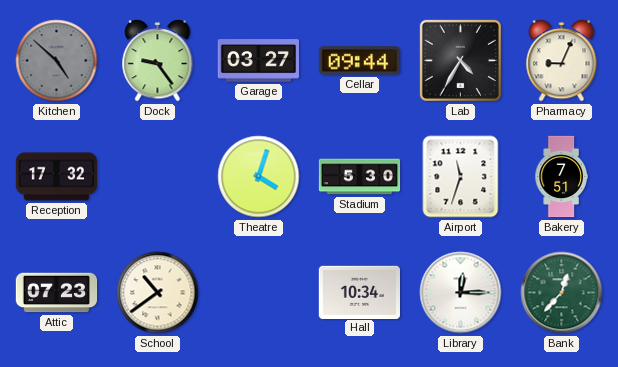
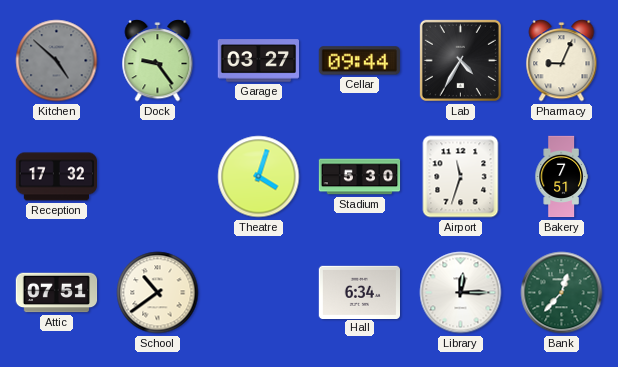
Attic: 07:23 -> 07:51
Hall: 10:34 -> 6:34
